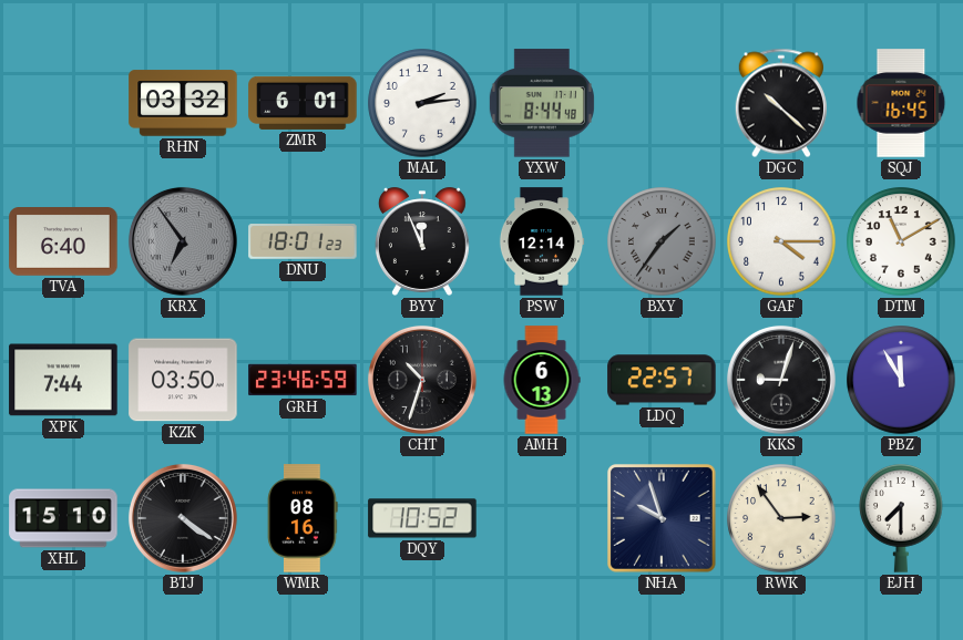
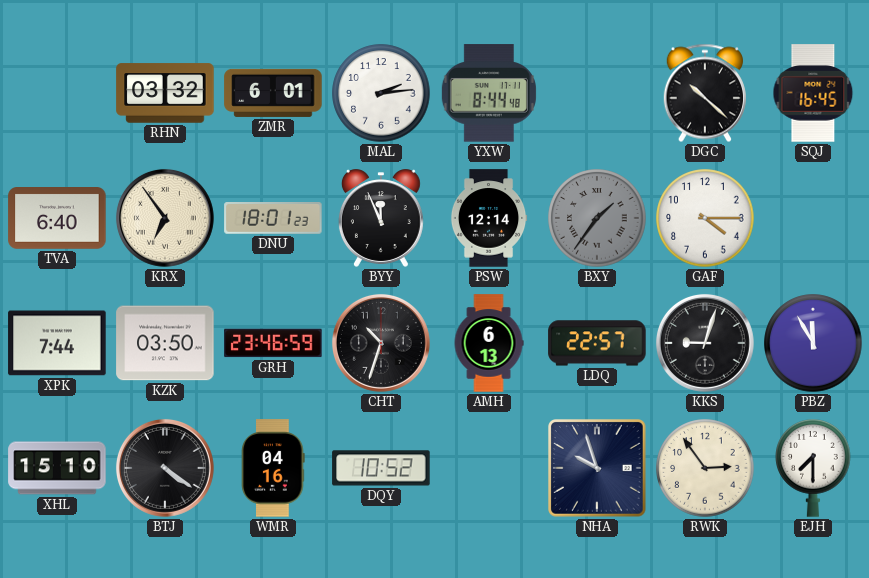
KRX dial: grey -> cream
DTM: 11:10 -> none
WMR: 08:16 -> 04:16
